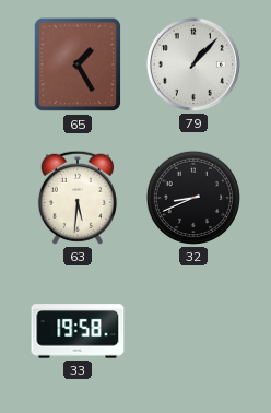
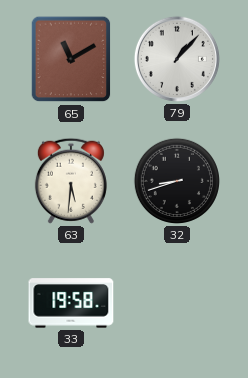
65: 1:25 -> 11:10
32: 8:41 -> 8:42
